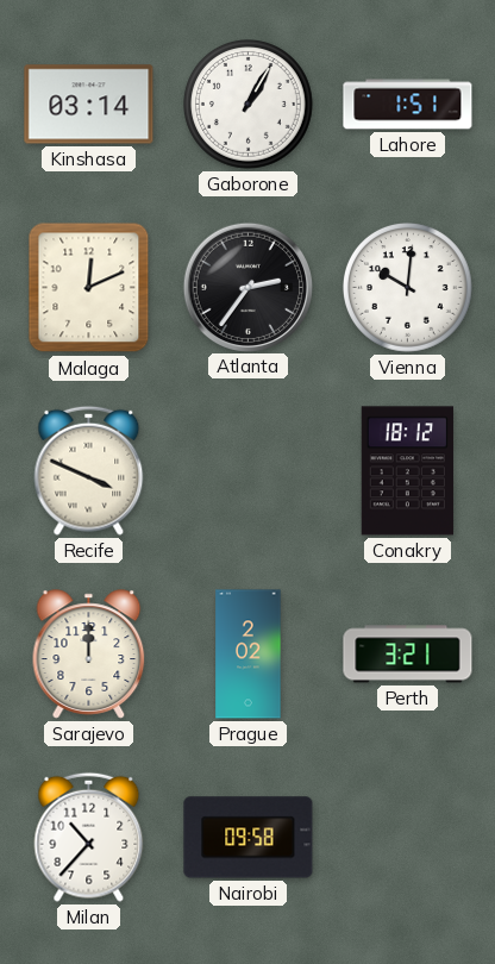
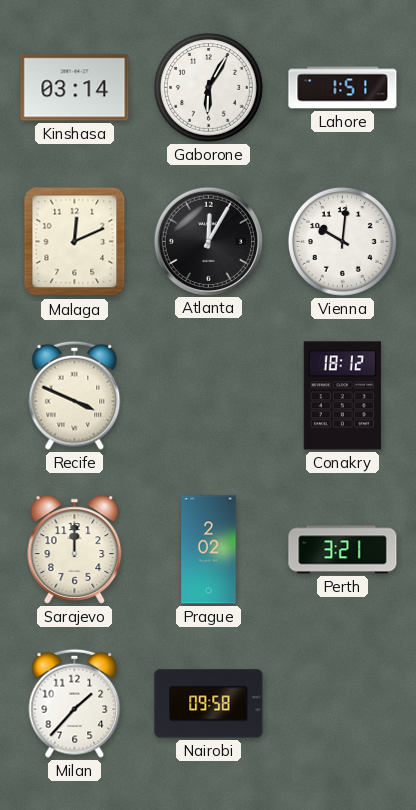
Gaborone: 1:05 -> 6:05
Atlanta: 2:36 -> 12:05
Milan: 10:37 -> 1:37
